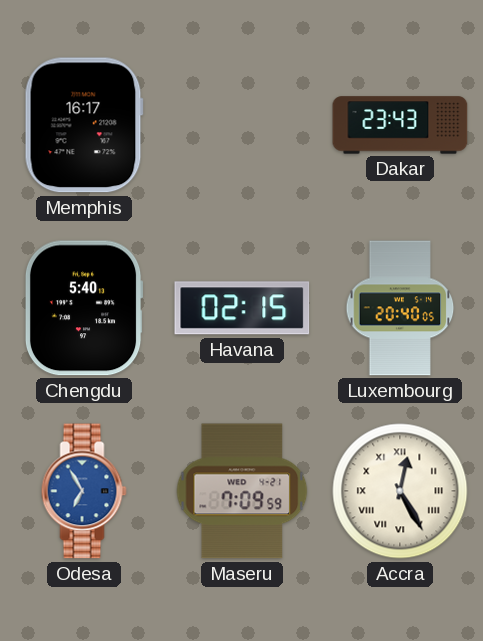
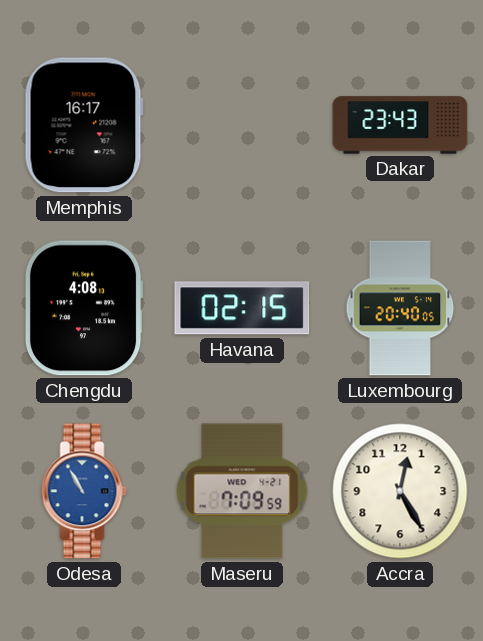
Chengdu: 5:40 -> 4:08
Odesa: 6:55 -> 10:55
Accra numerals: Roman -> Arabic
